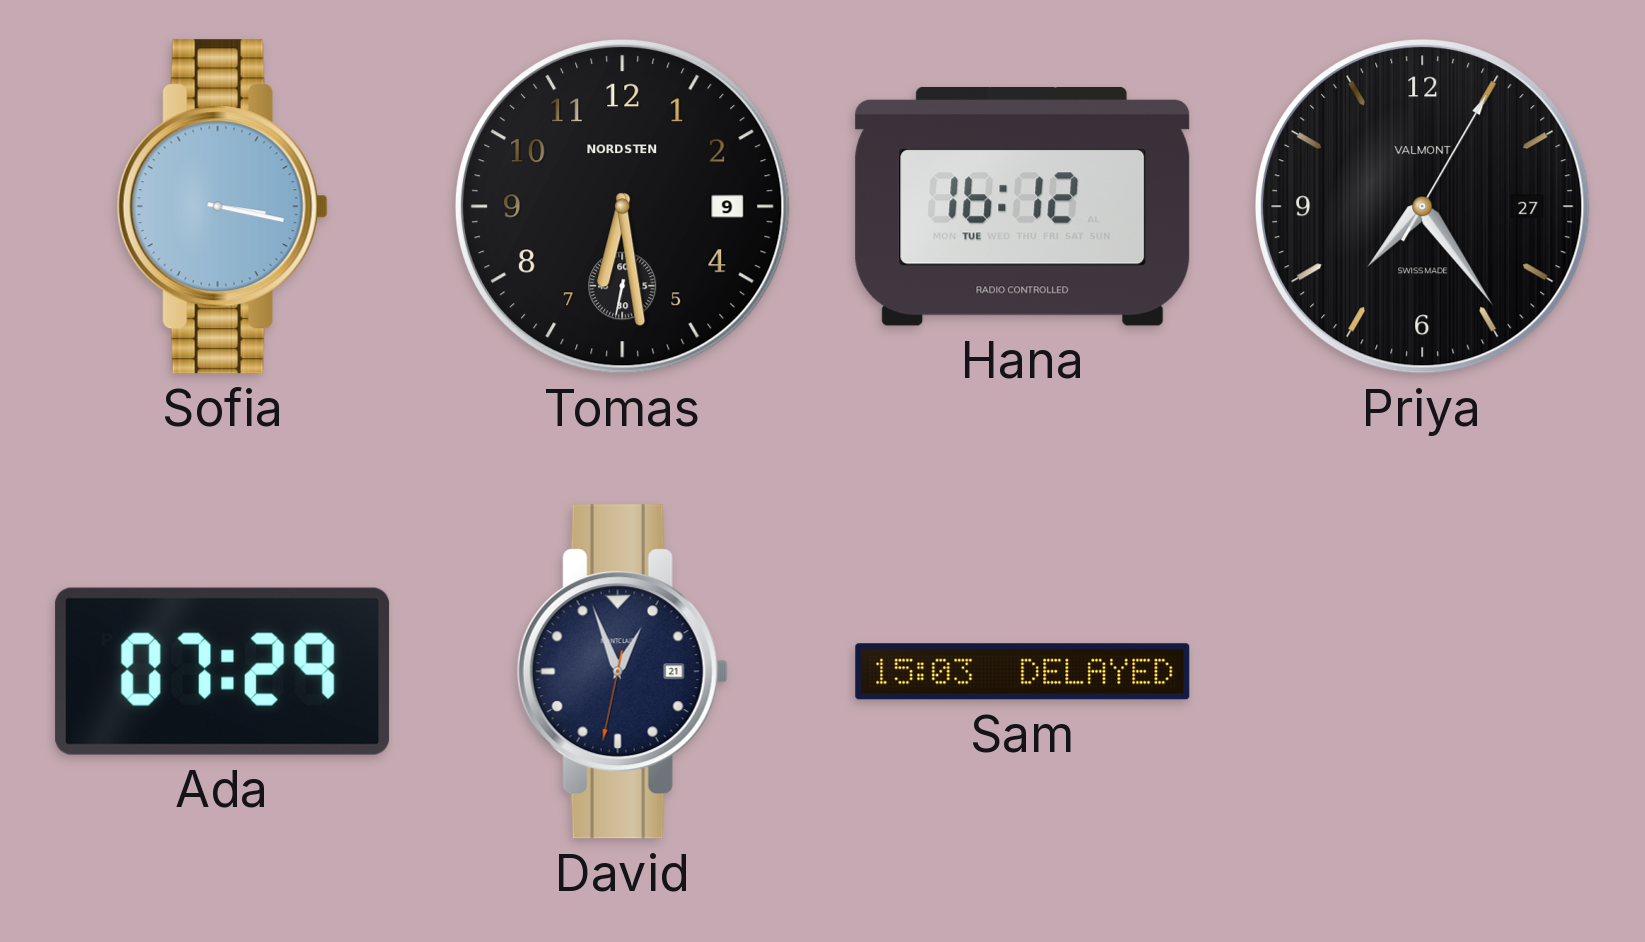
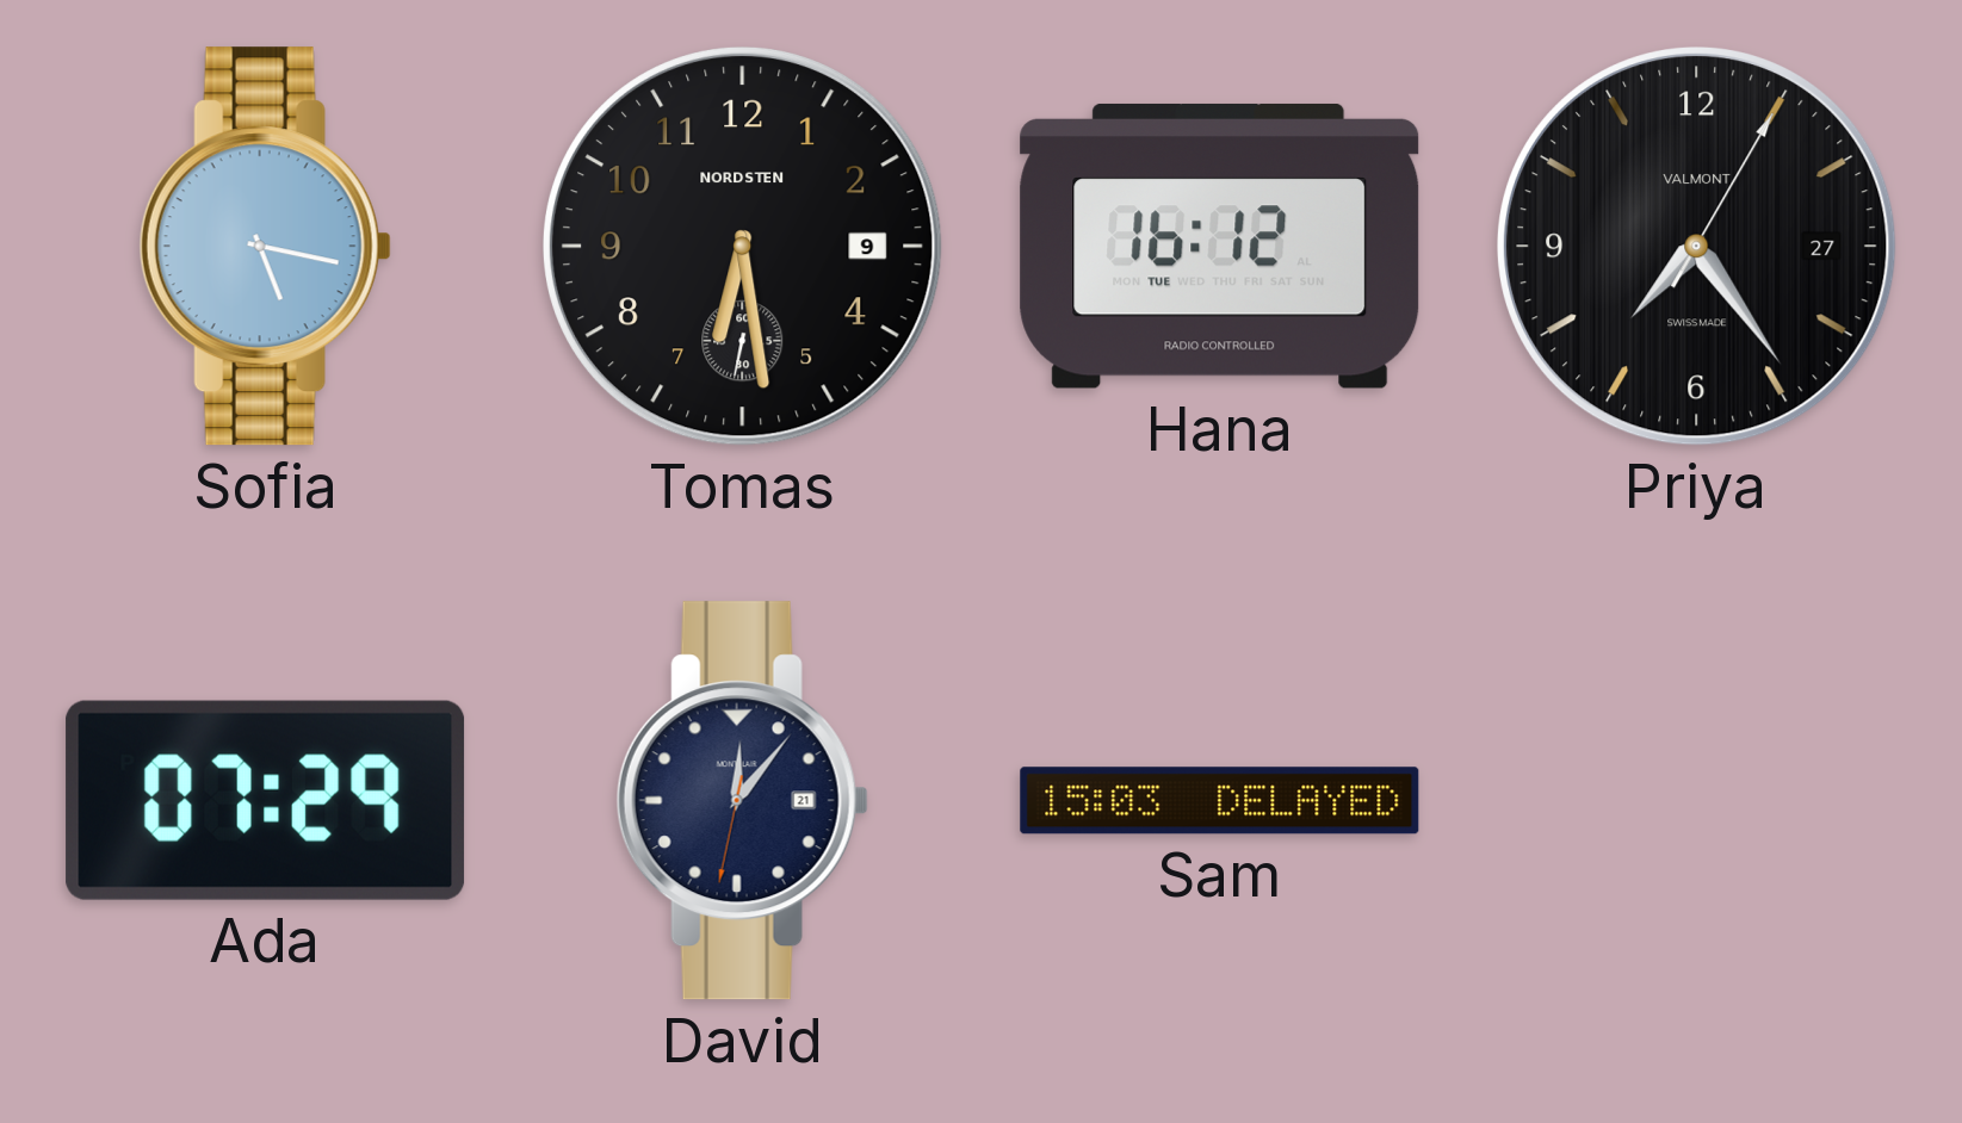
Sofia: 3:17 -> 5:17
David: 12:56 -> 12:06
